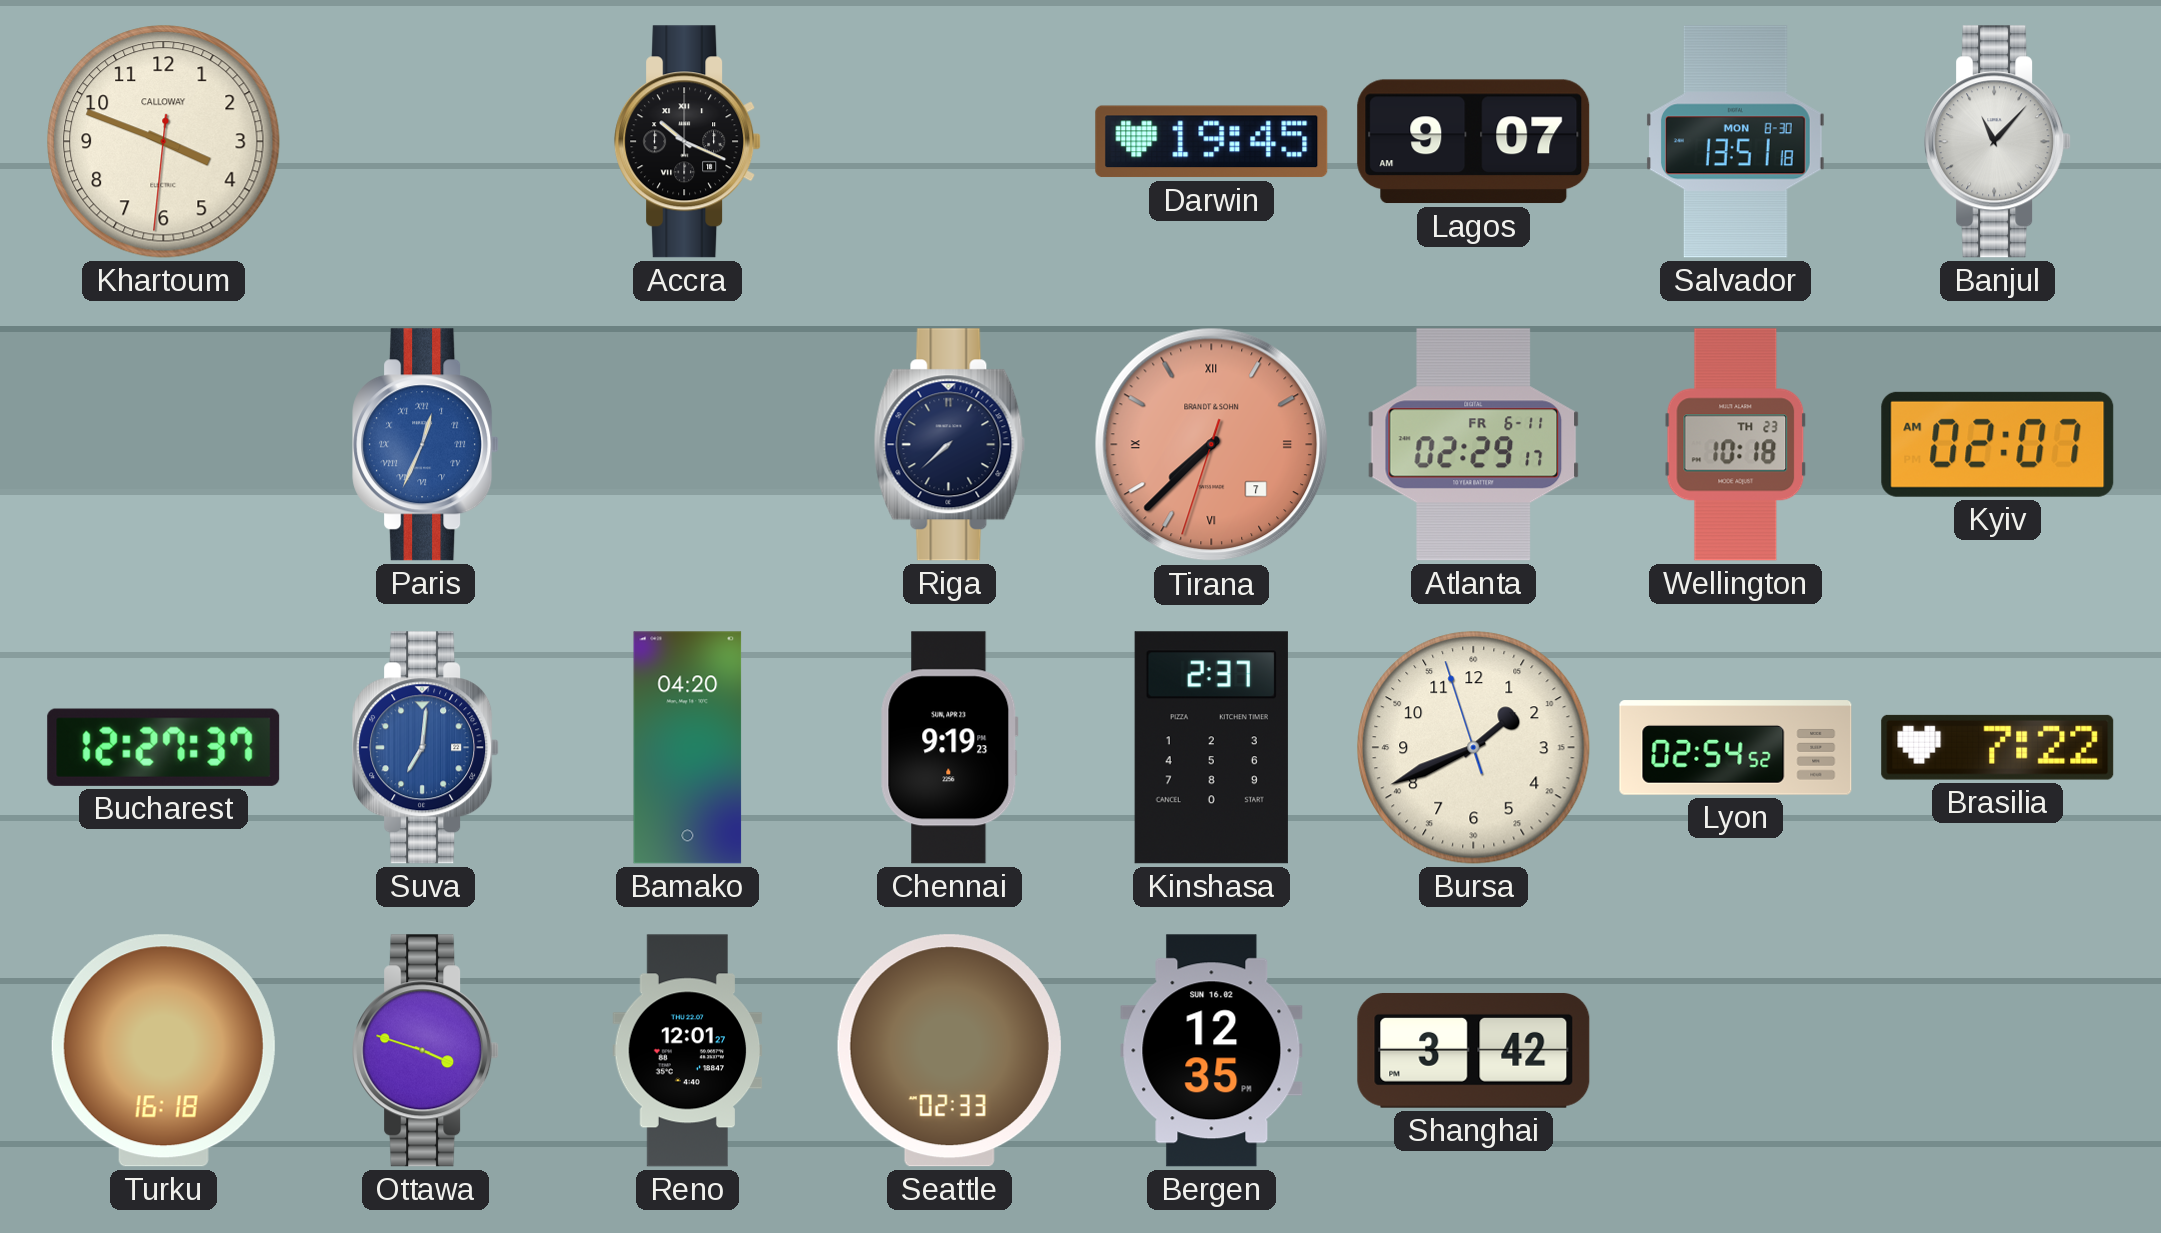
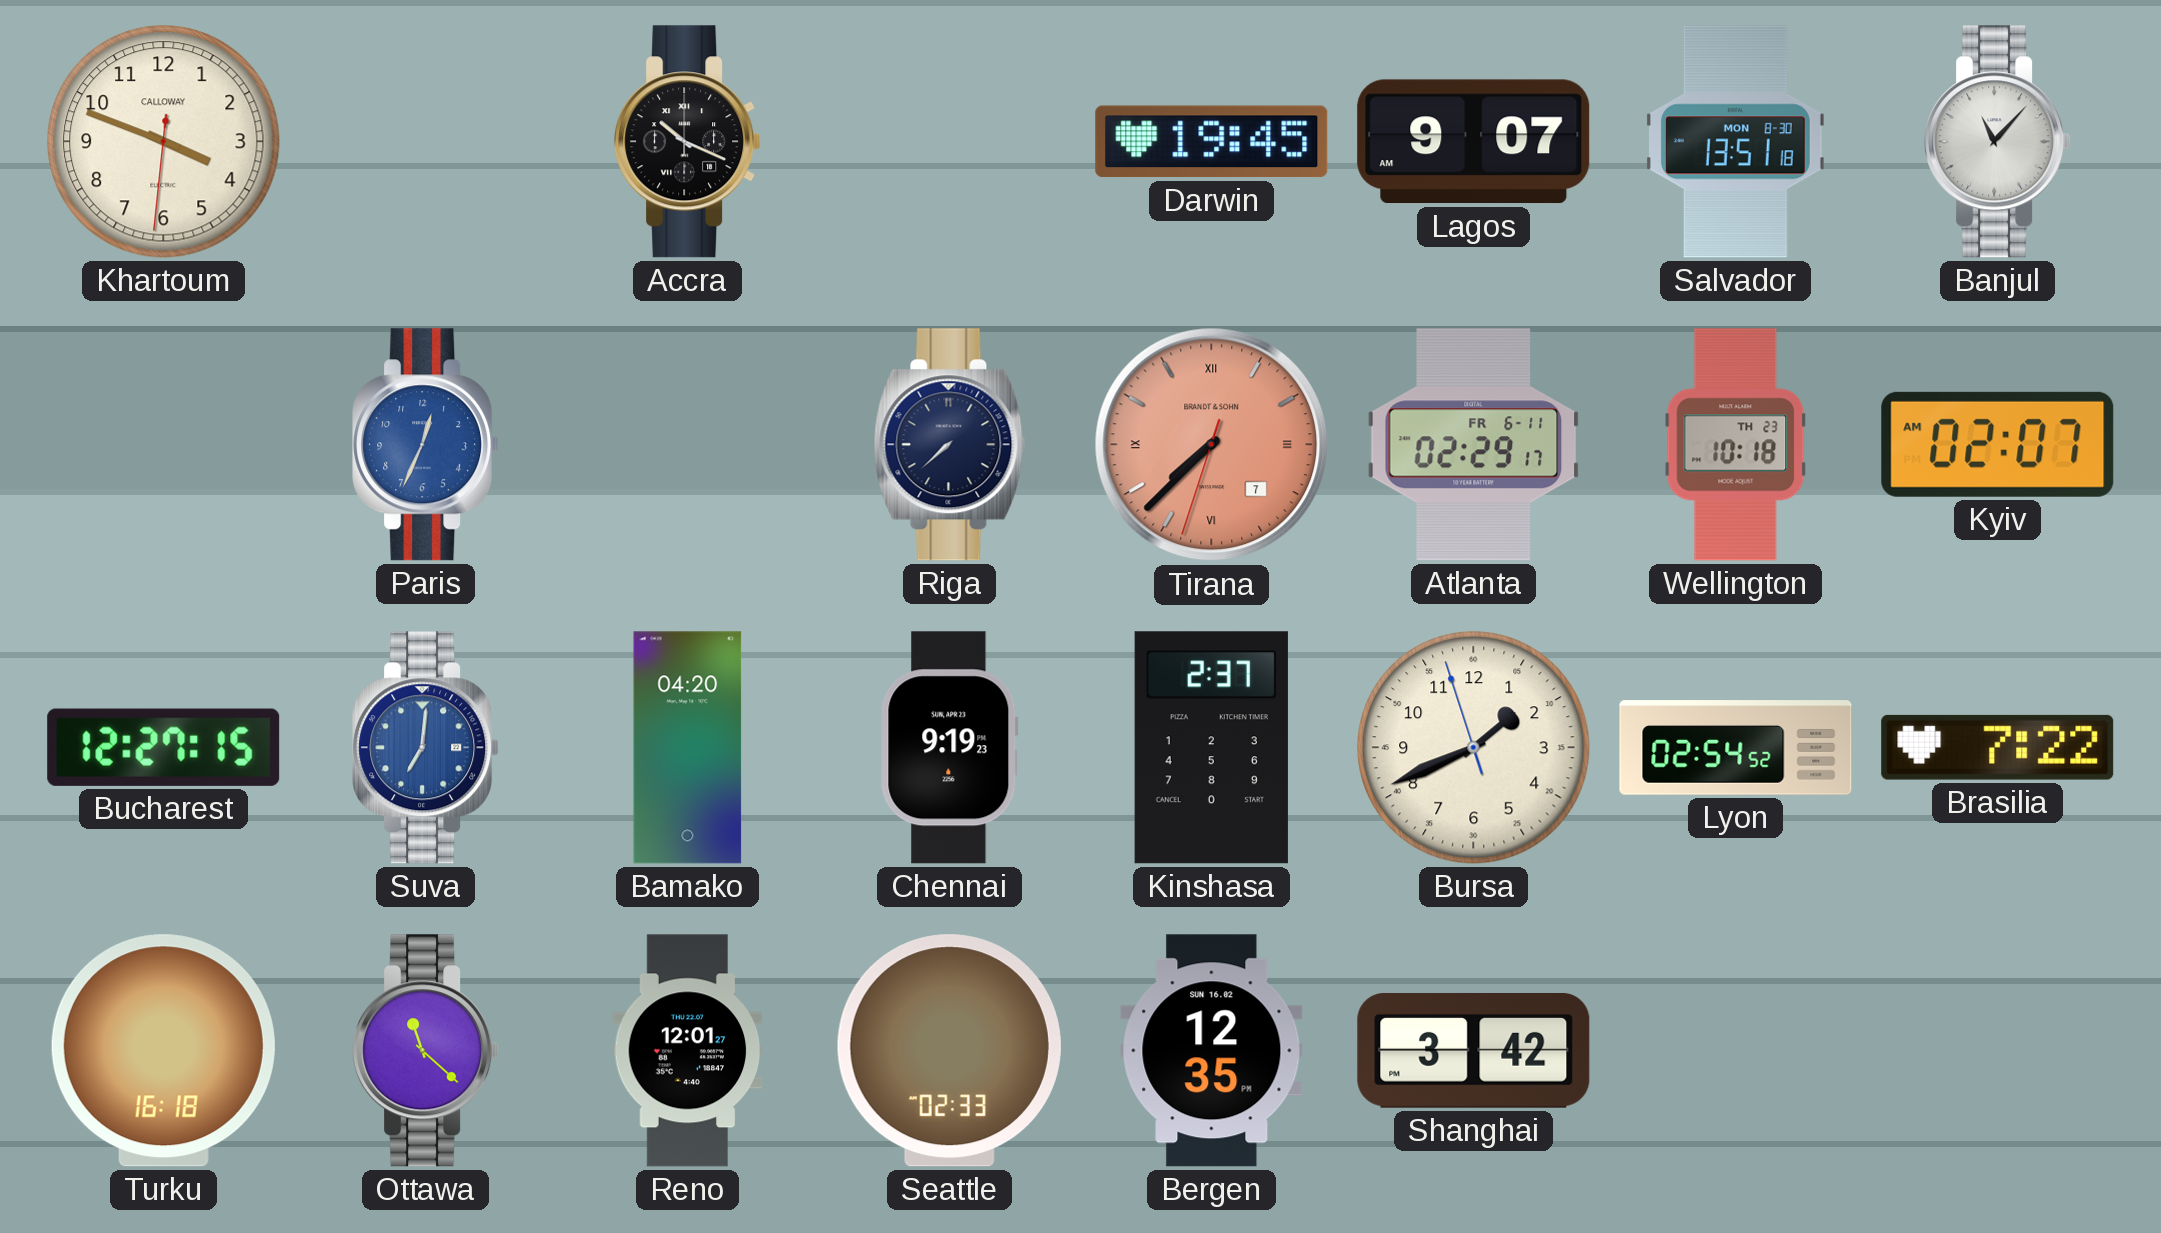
Paris numerals: Roman -> Arabic
Bucharest: 12:27:37 -> 12:27:15
Ottawa: 3:48 -> 11:22
